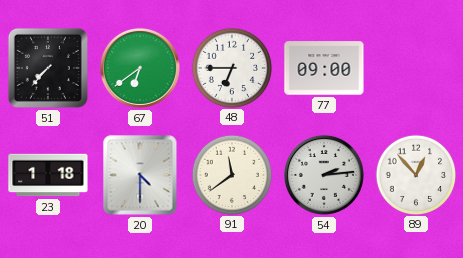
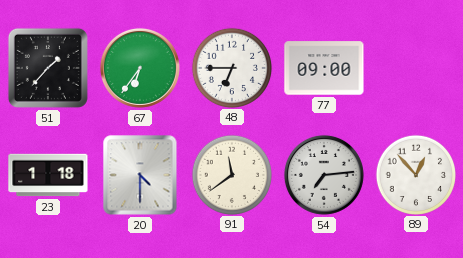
51: 7:37 -> 1:37
67: 6:39 -> 6:36
54: 2:14 -> 7:14
